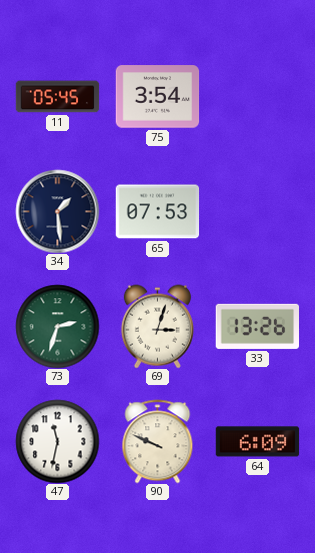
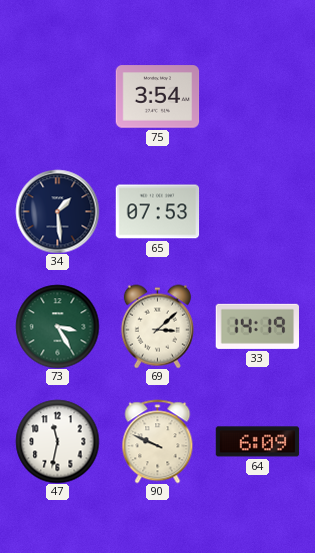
11: 05:45 -> none
73: 2:33 -> 3:25
69: 3:03 -> 3:08
33: 13:26 -> 14:19
